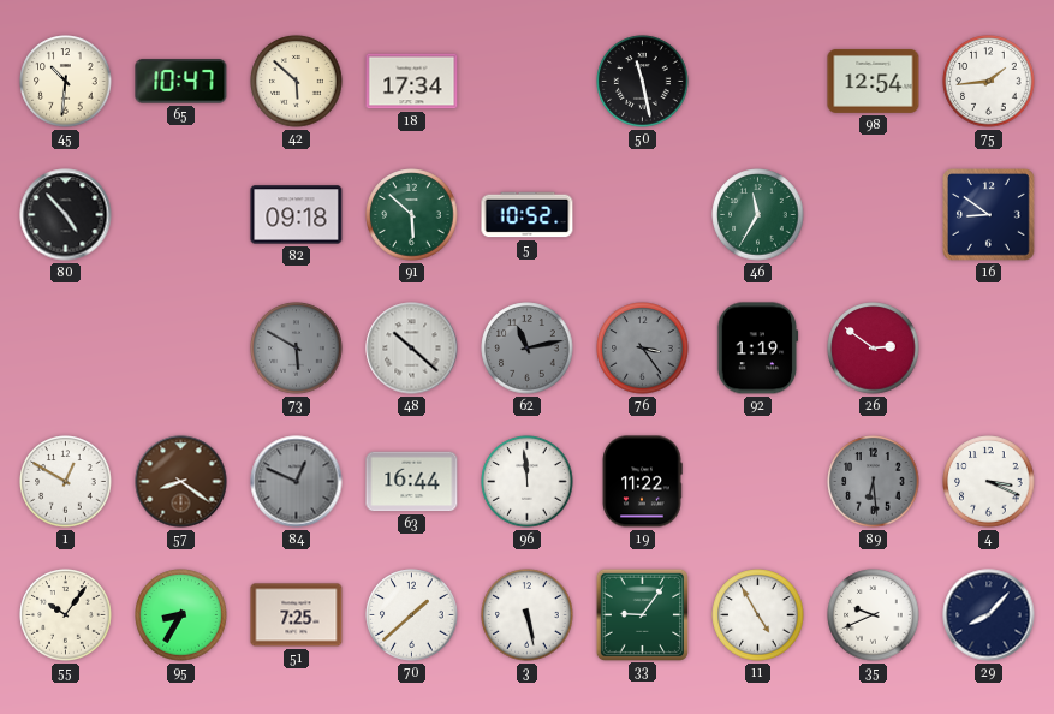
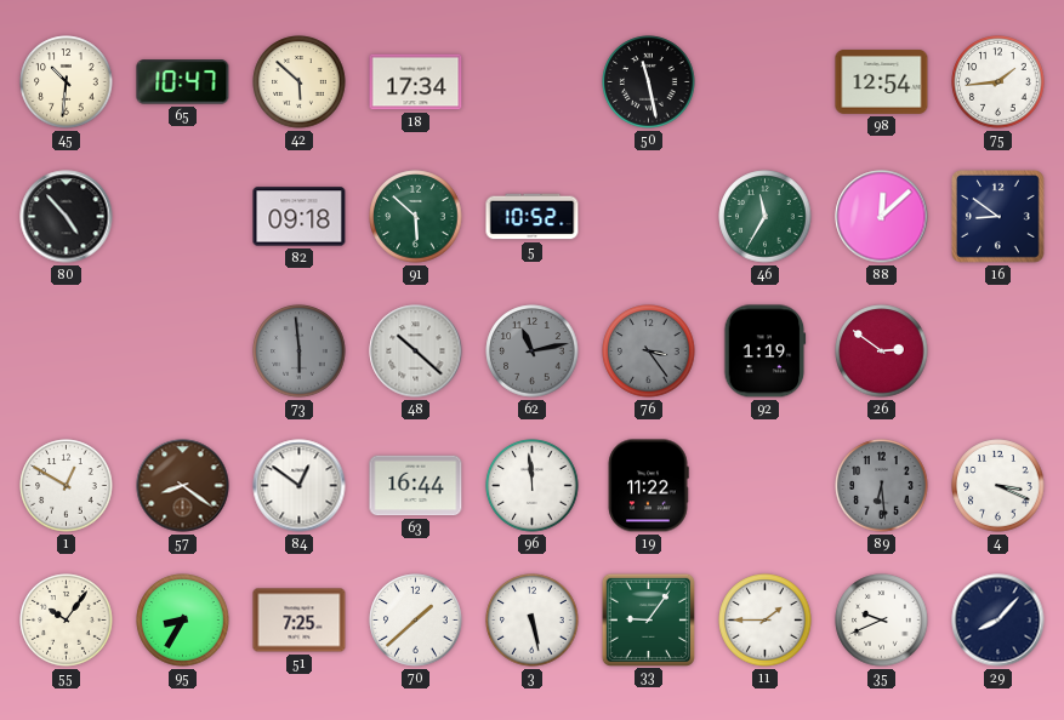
88: none -> 12:08
73: 5:50 -> 5:59
84: 12:49 -> 12:51
84 dial: grey -> white
11: 4:55 -> 1:45
